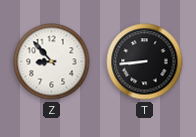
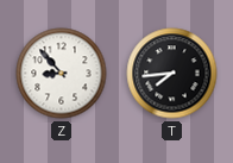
T: 8:44 -> 7:44
